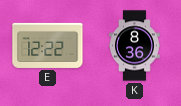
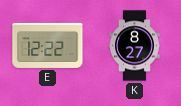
K: 8:36 -> 8:27
